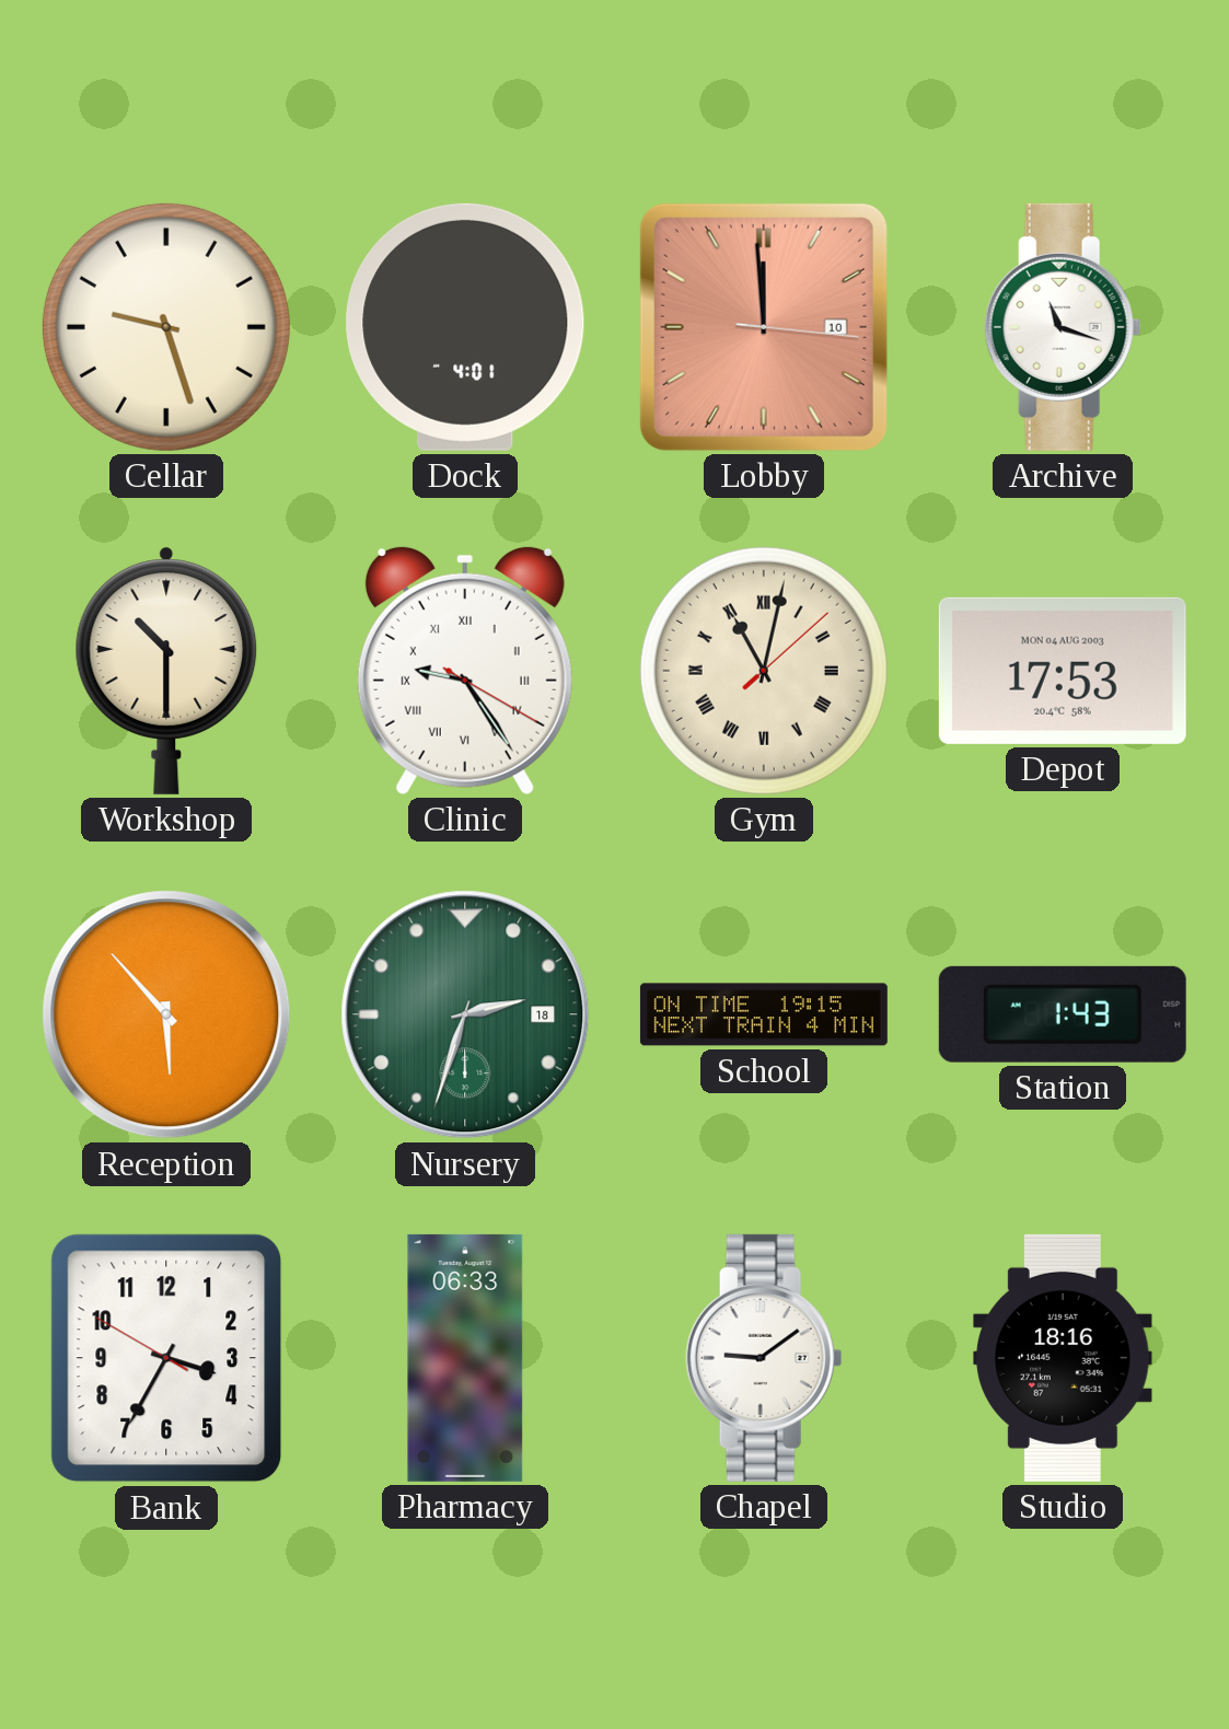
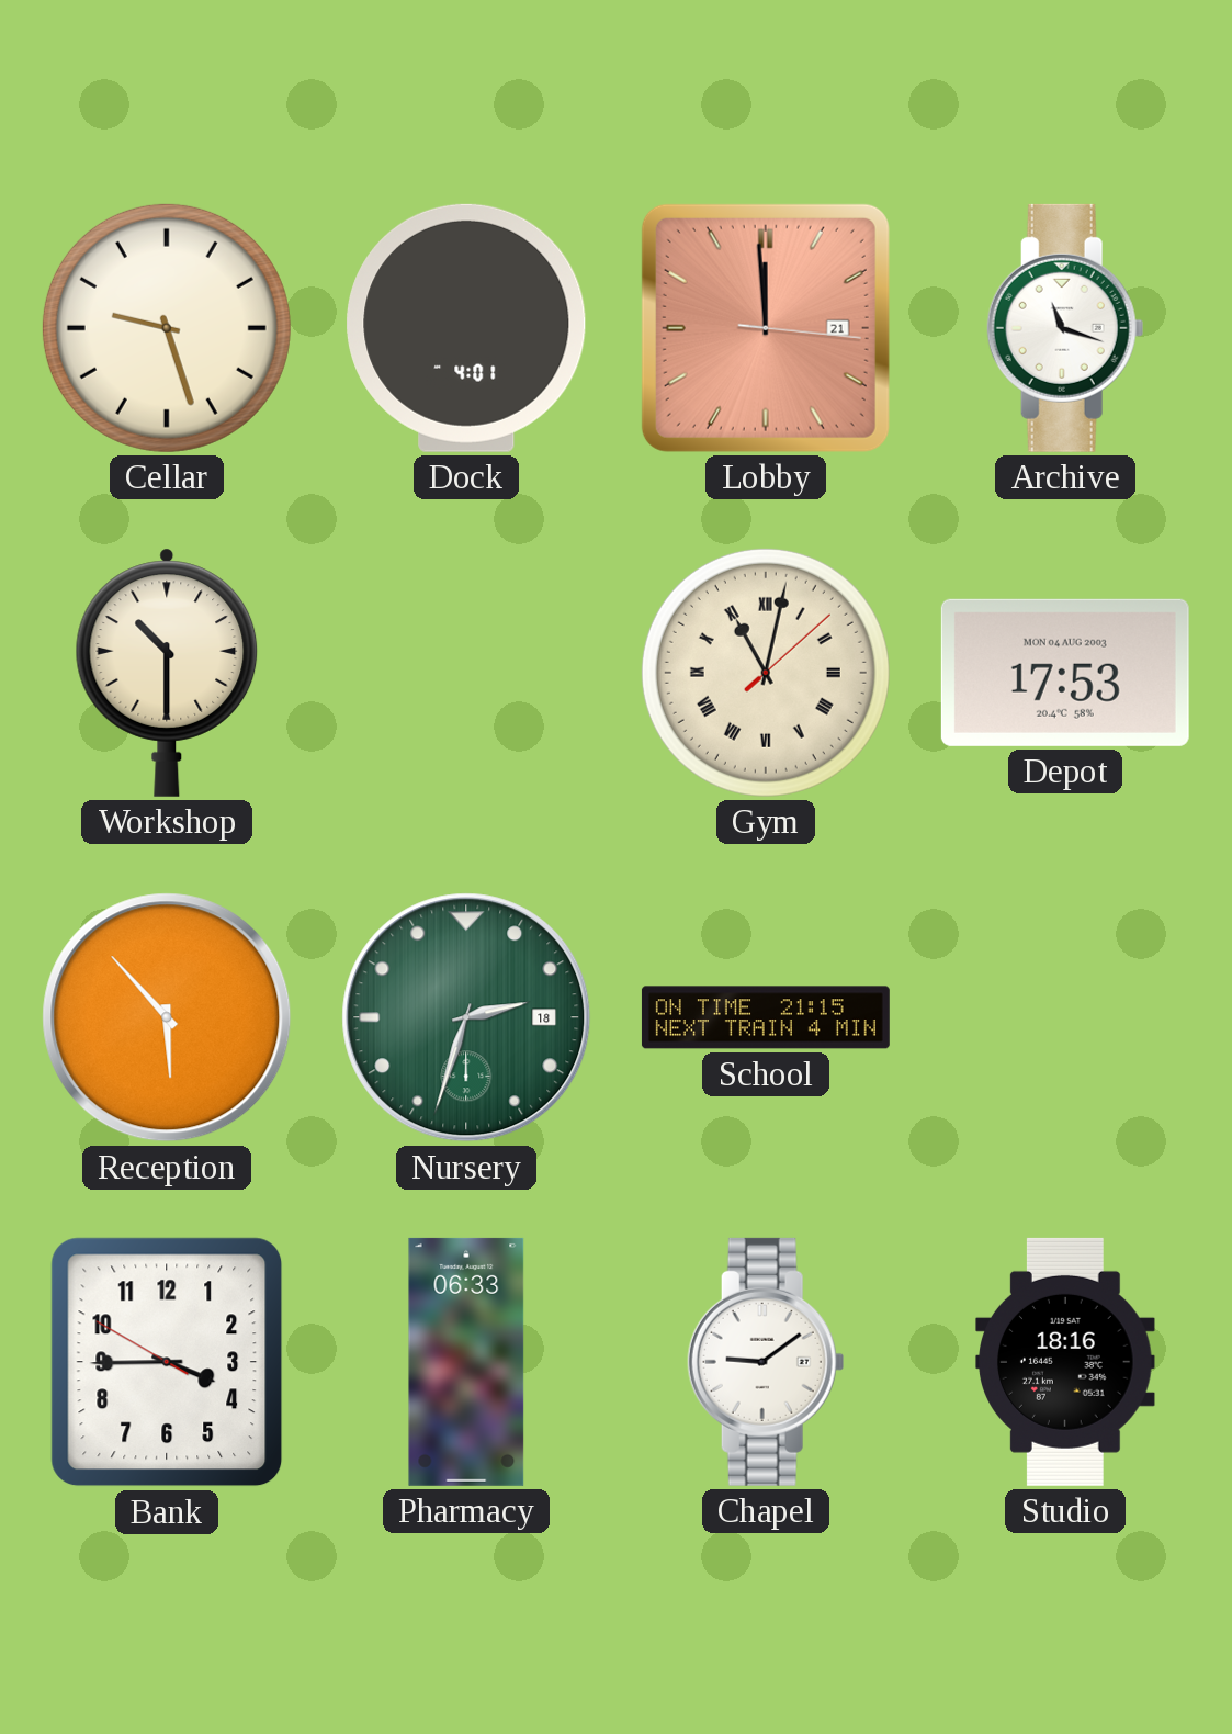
Lobby date: 10 -> 21
Clinic: 9:24 -> none
School: 19:15 -> 21:15
Station: 1:43 -> none
Bank: 3:34 -> 3:44
